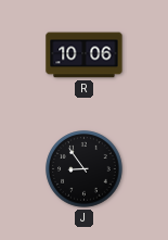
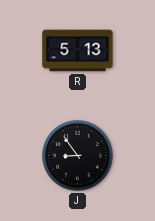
R: 10:06 -> 5:13
